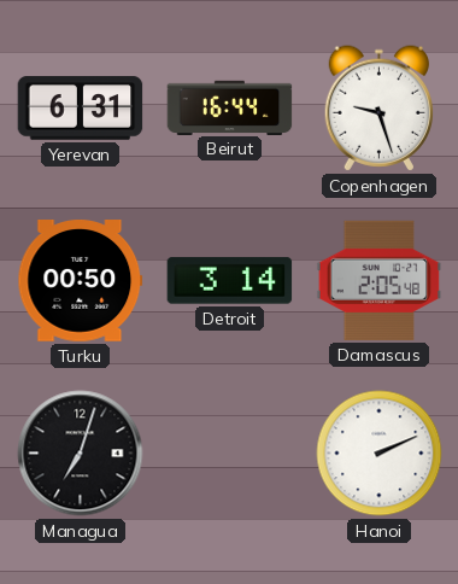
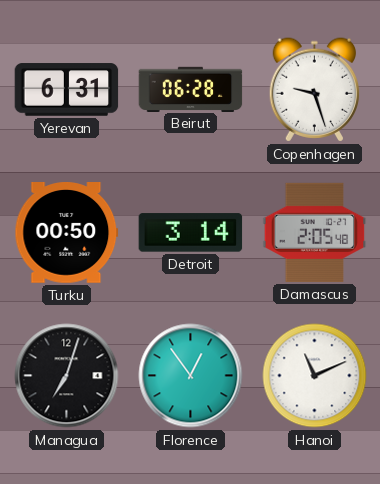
Beirut: 16:44 -> 06:28
Florence: none -> 12:54
Hanoi: 2:11 -> 11:11
